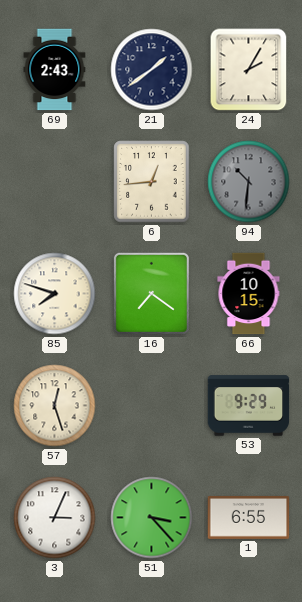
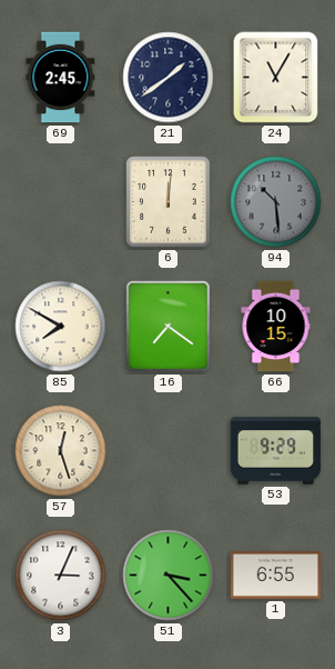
69: 2:43 -> 2:45
24: 2:05 -> 11:05
6: 12:44 -> 12:01
94: 10:31 -> 10:29
85: 7:48 -> 7:50
